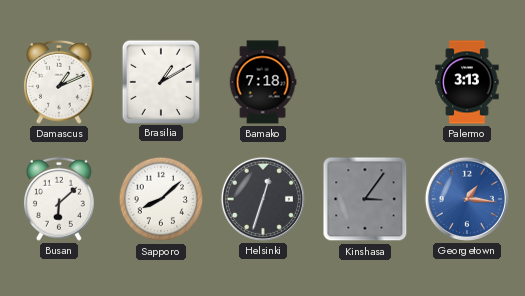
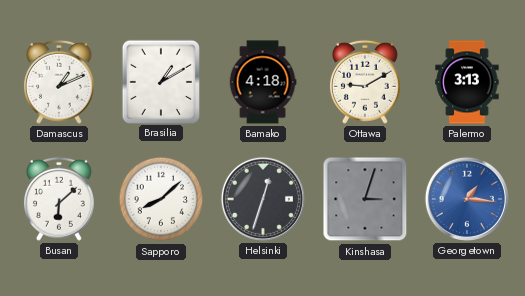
Bamako: 7:18 -> 4:18
Ottawa: none -> 9:10
Kinshasa: 3:06 -> 3:03
